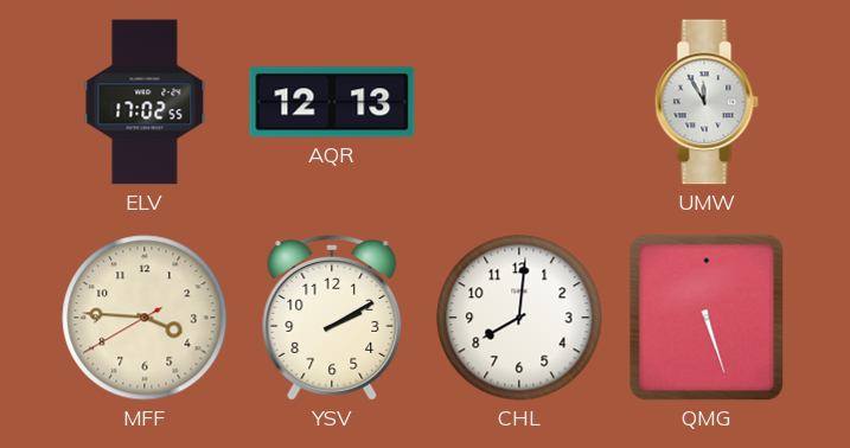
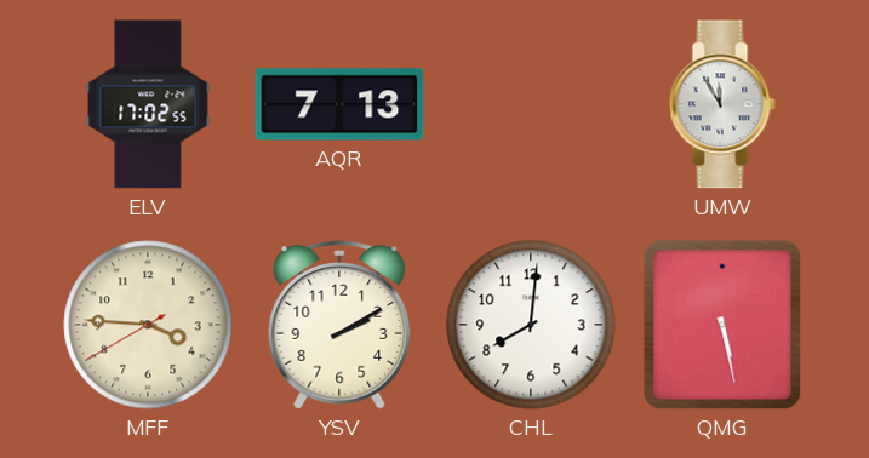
AQR: 12:13 -> 7:13
QMG: 5:27 -> 5:28
